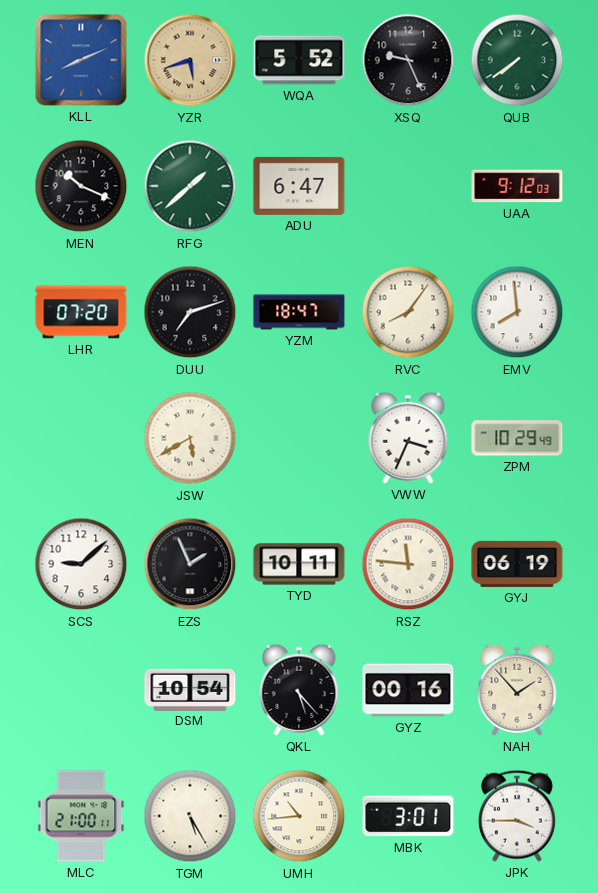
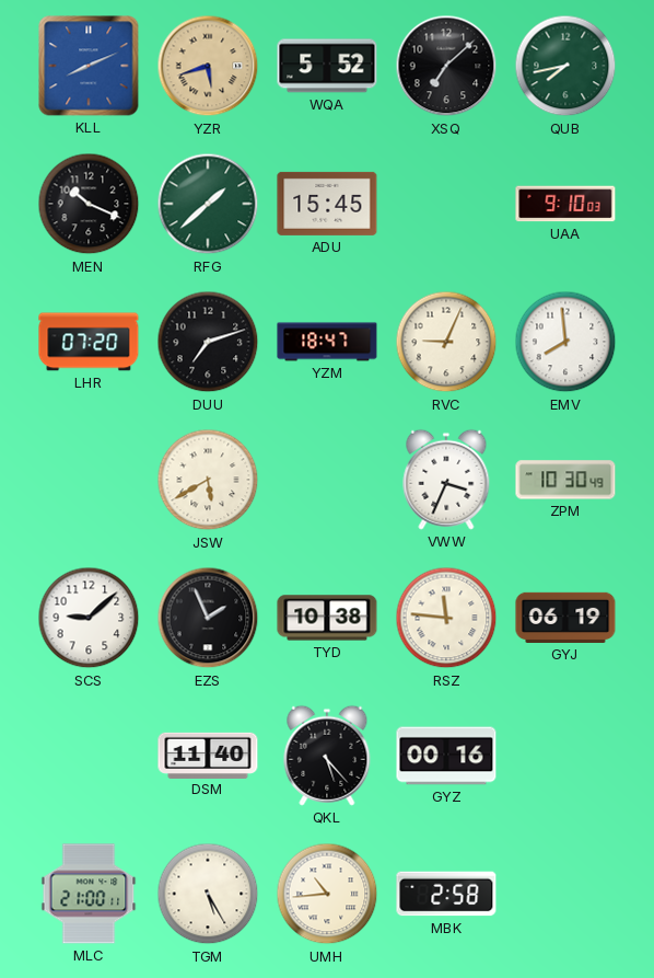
XSQ: 9:26 -> 7:08
QUB: 7:39 -> 7:43
ADU: 6:47 -> 15:45
UAA: 9:12 -> 9:10
RVC: 8:06 -> 9:04
ZPM: 10:29 -> 10:30
TYD: 10:11 -> 10:38
DSM: 10:54 -> 11:40
NAH: 1:53 -> none
MBK: 3:01 -> 2:58
JPK: 3:45 -> none
